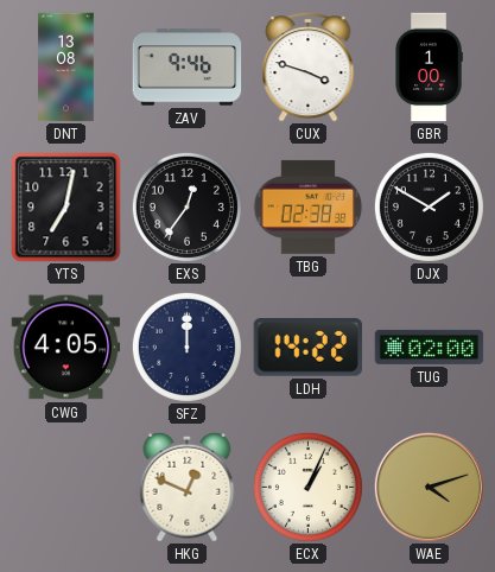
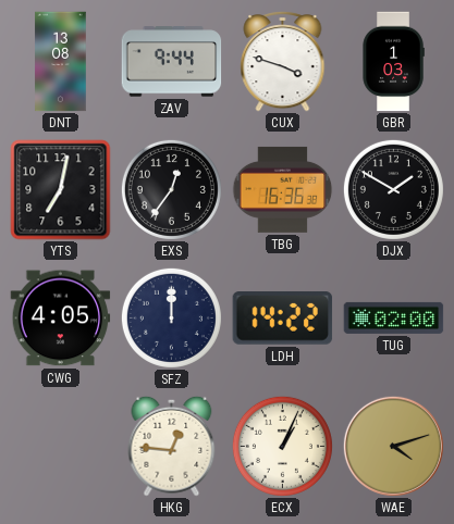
ZAV: 9:46 -> 9:44
GBR: 1:00 -> 1:03
TBG: 02:38 -> 16:36
HKG: 12:49 -> 12:46
